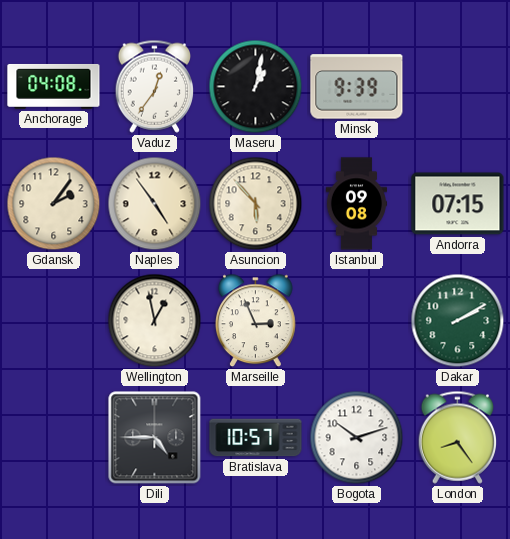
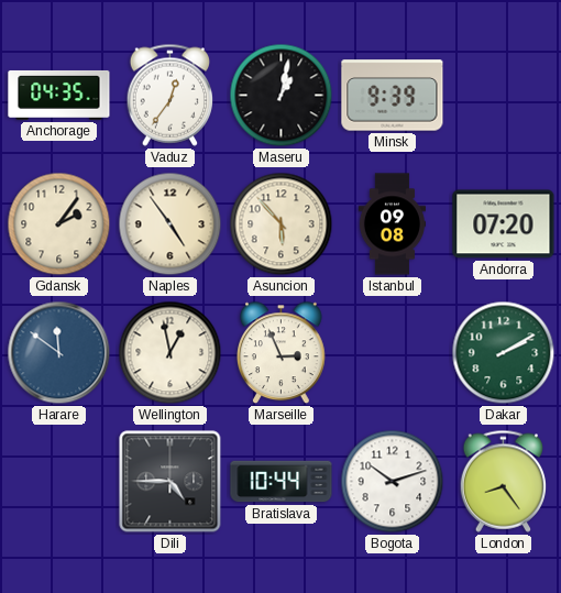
Anchorage: 04:08 -> 04:35
Andorra: 07:15 -> 07:20
Harare: none -> 11:51
Bratislava: 10:57 -> 10:44
